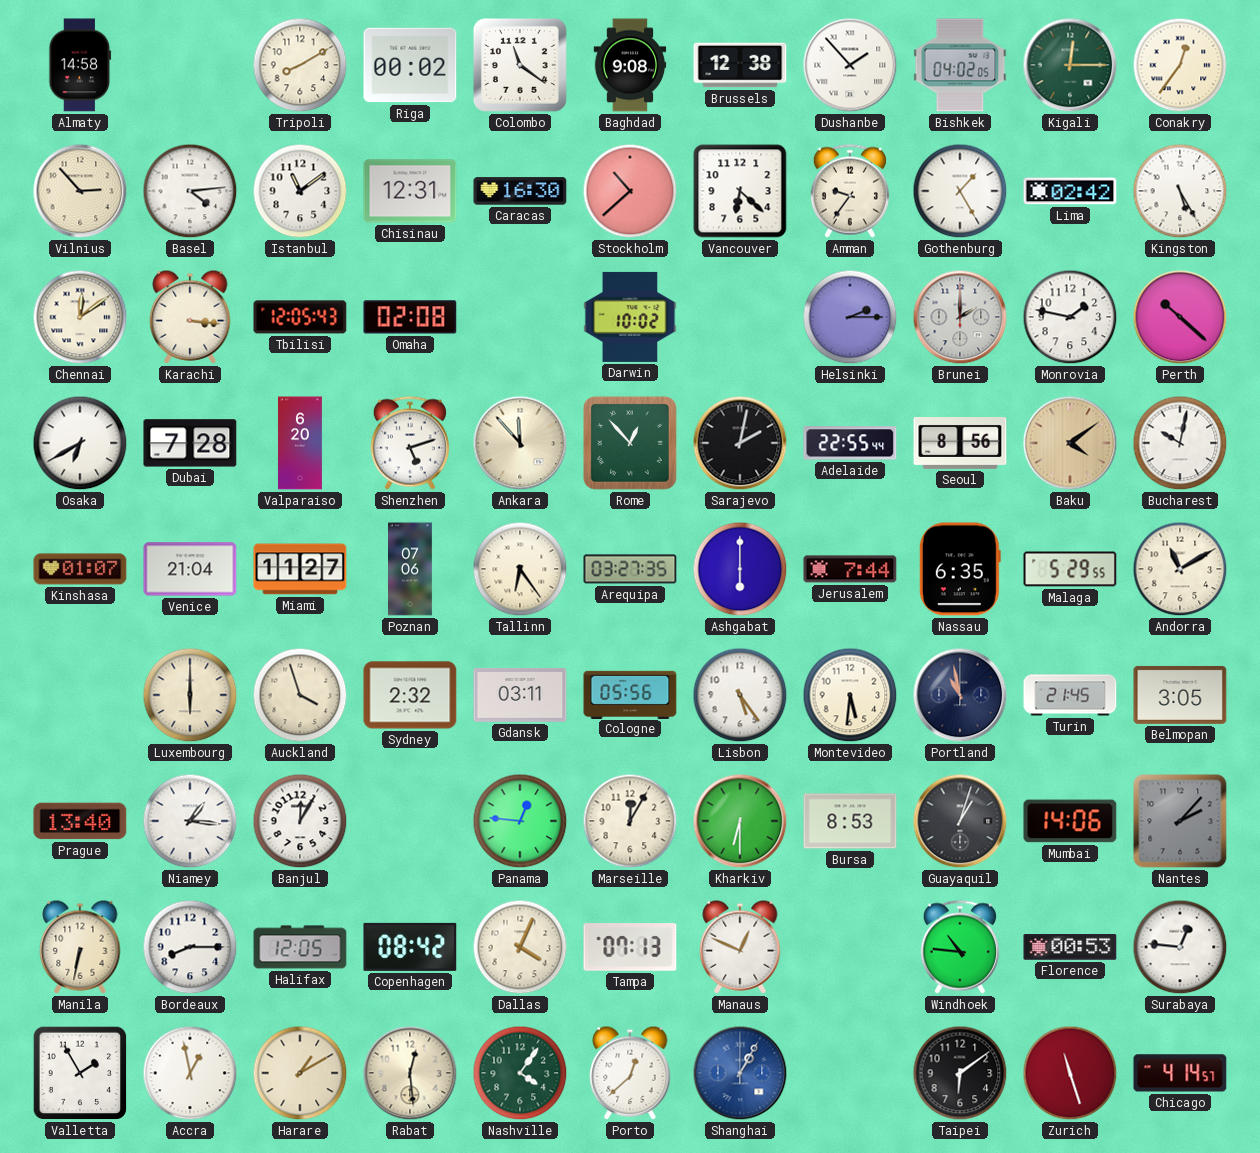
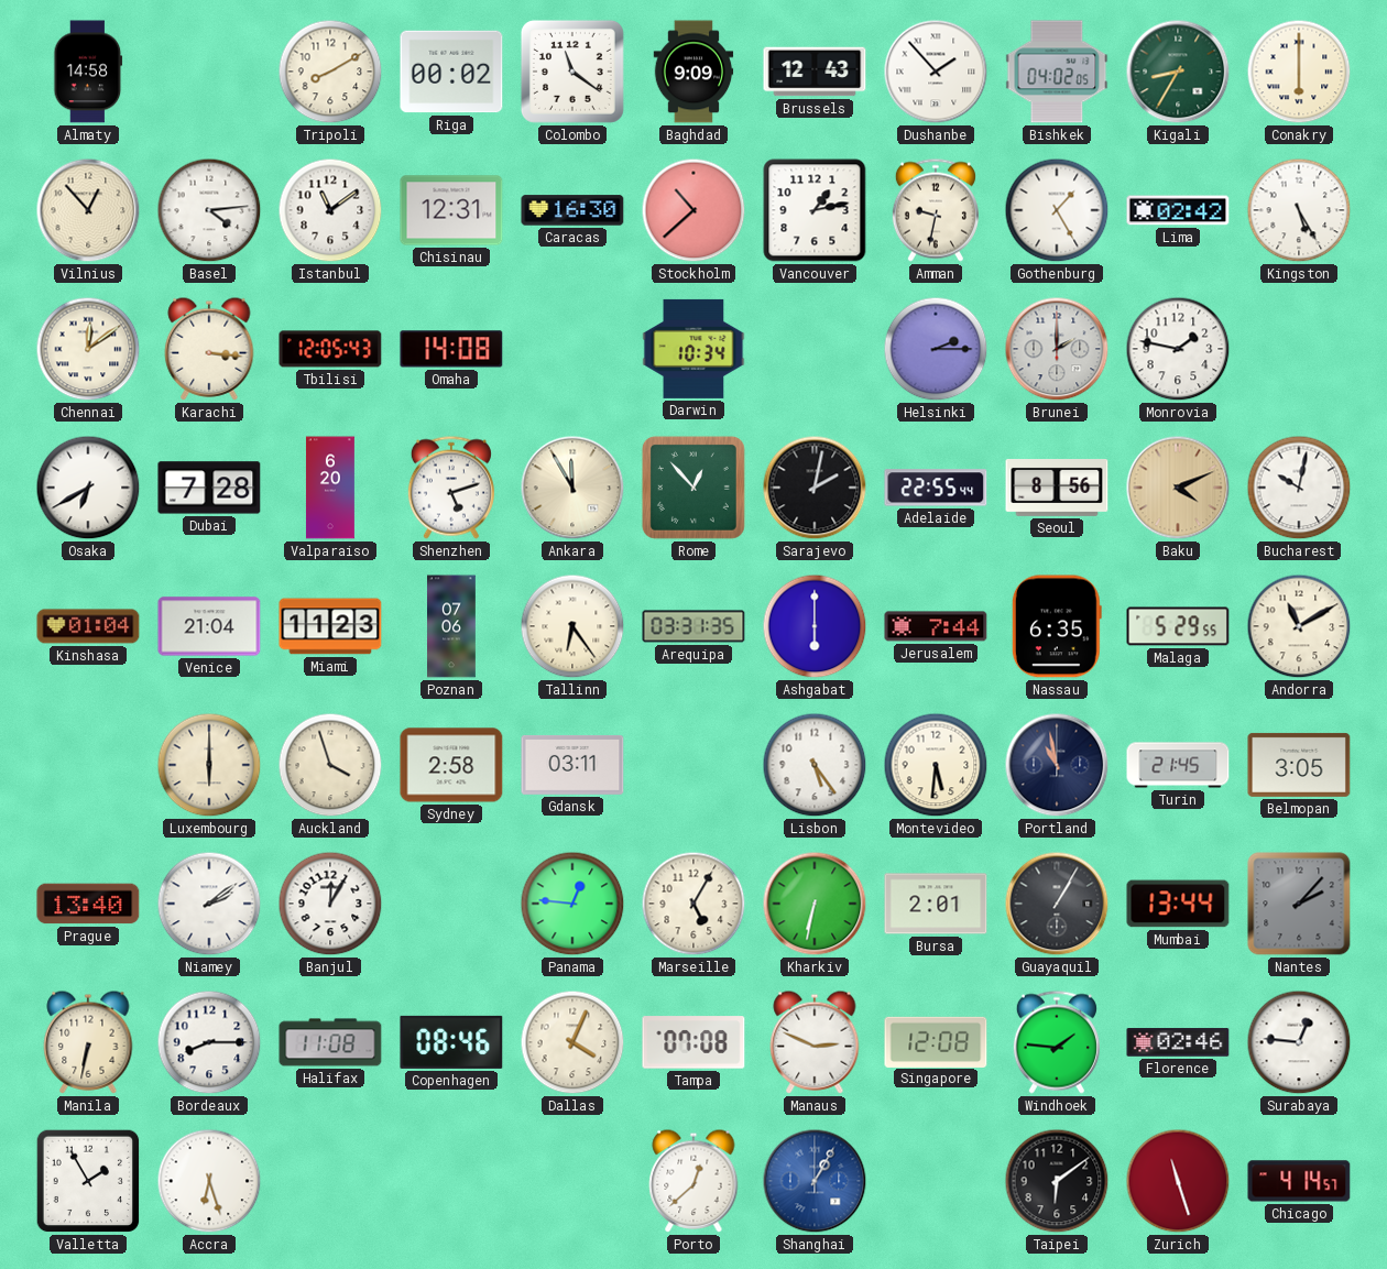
Baghdad: 9:08 -> 9:09
Brussels: 12:38 -> 12:43
Kigali: 12:15 -> 8:35
Conakry: 12:36 -> 6:00
Vilnius: 2:53 -> 12:53
Vancouver: 6:22 -> 1:13
Amman: 9:36 -> 9:32
Omaha: 02:08 -> 14:08
Darwin: 10:02 -> 10:34
Perth: 10:22 -> none
Ankara: 11:53 -> 11:55
Baku: 4:09 -> 4:11
Kinshasa: 01:07 -> 01:04
Miami: 11:27 -> 11:23
Arequipa: 03:27 -> 03:31
Sydney: 2:32 -> 2:58
Cologne: 05:56 -> none
Niamey: 1:16 -> 2:09
Marseille: 12:05 -> 5:05
Kharkiv: 6:30 -> 6:32
Bursa: 8:53 -> 2:01
Guayaquil: 1:03 -> 1:05
Mumbai: 14:06 -> 13:44
Halifax: 12:05 -> 11:08
Copenhagen: 08:42 -> 08:46
Tampa: 07:13 -> 07:08
Manaus: 12:49 -> 2:49
Singapore: none -> 12:08
Windhoek: 10:46 -> 1:46
Florence: 00:53 -> 02:46
Accra: 12:58 -> 6:27
Harare: 1:10 -> none
Rabat: 12:29 -> none
Nashville: 4:06 -> none
